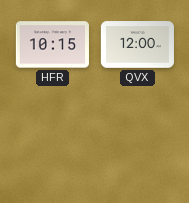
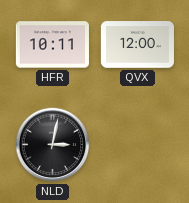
HFR: 10:15 -> 10:11
NLD: none -> 3:02
